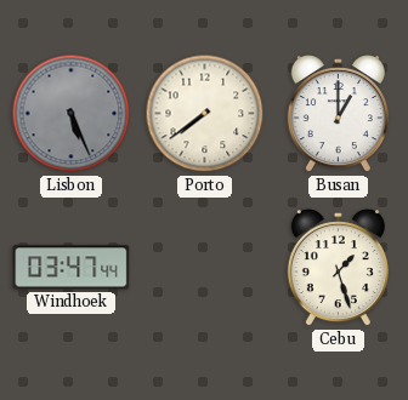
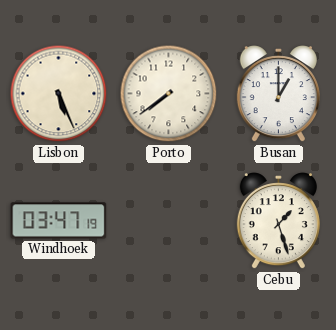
Lisbon dial: grey -> cream
Windhoek: 03:47:44 -> 03:47:19
